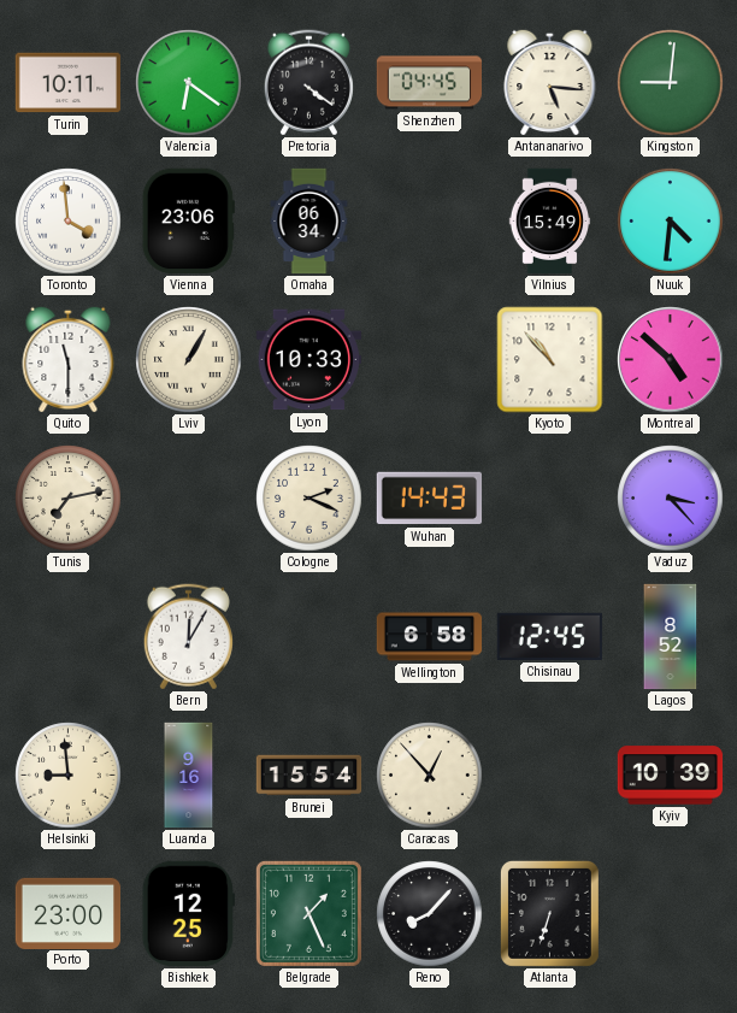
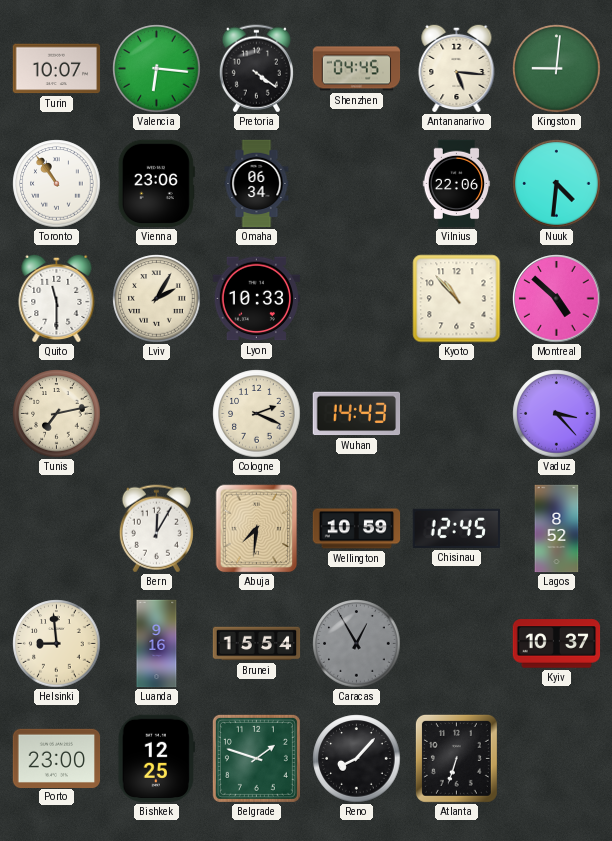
Turin: 10:11 -> 10:07
Valencia: 6:21 -> 6:16
Toronto: 3:59 -> 10:54
Vilnius: 15:49 -> 22:06
Lviv: 1:05 -> 2:05
Abuja: none -> 7:31
Wellington: 6:58 -> 10:59
Caracas: 12:53 -> 12:55
Caracas dial: cream -> grey
Kyiv: 10:39 -> 10:37
Belgrade: 1:26 -> 1:48
